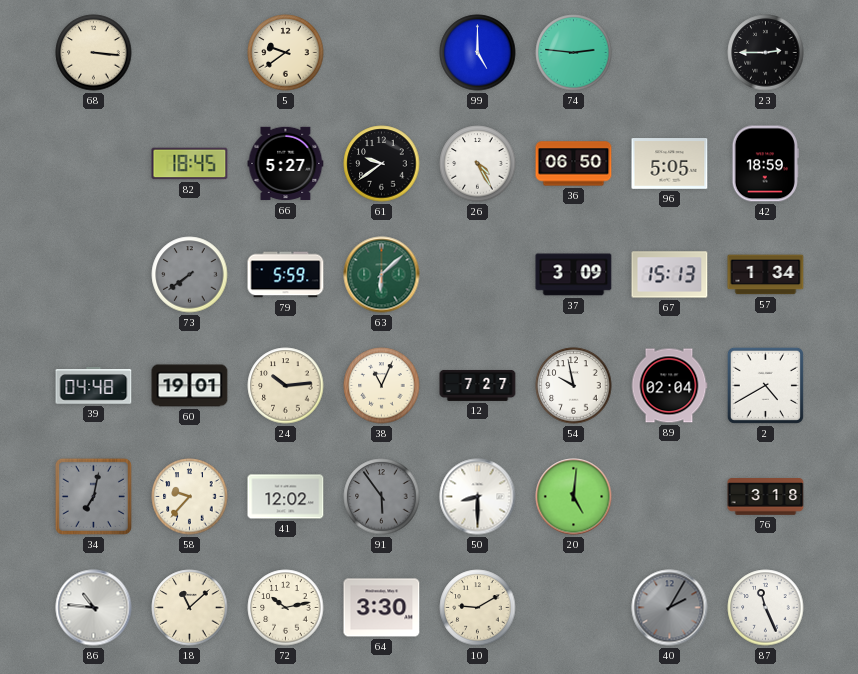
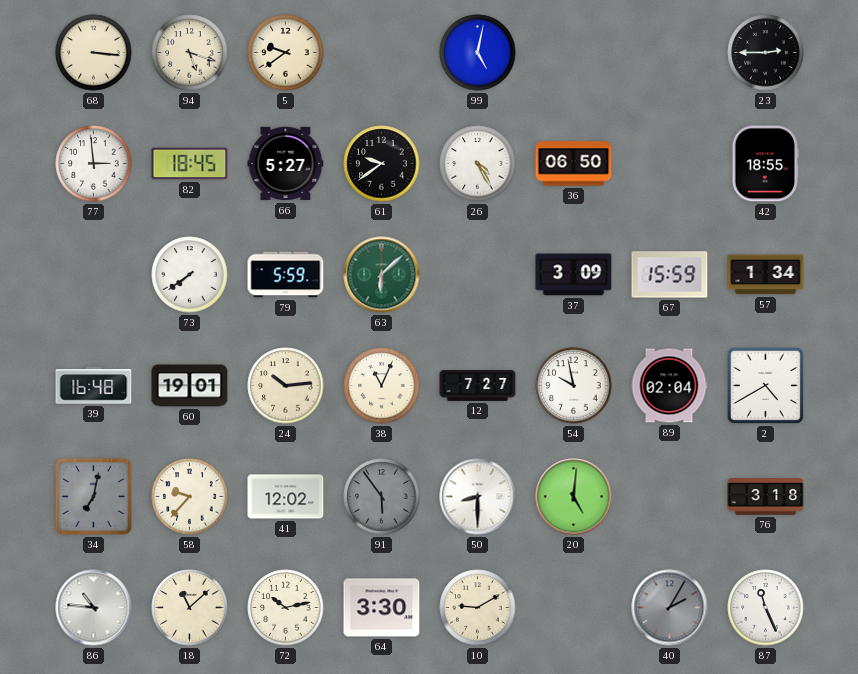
94: none -> 5:18
99: 5:00 -> 5:02
74: 2:46 -> none
77: none -> 2:59
96: 5:05 -> none
42: 18:59 -> 18:55
73 dial: grey -> white
67: 15:13 -> 15:59
39: 04:48 -> 16:48
